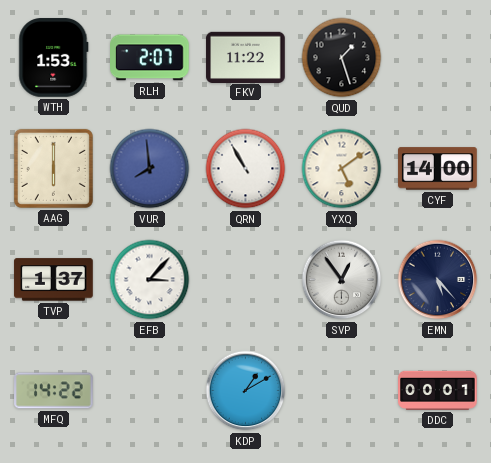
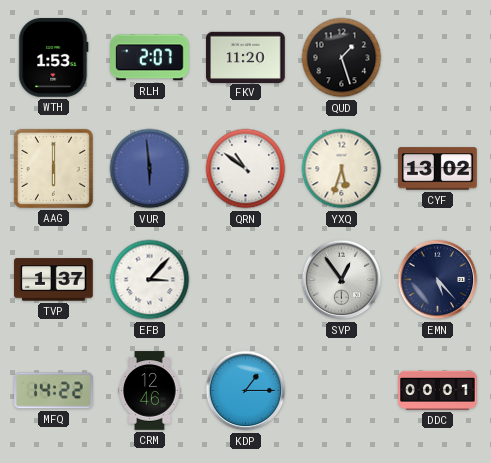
FKV: 11:22 -> 11:20
VUR: 7:59 -> 5:59
QRN: 10:55 -> 10:51
YXQ: 5:09 -> 5:33
CYF: 14:00 -> 13:02
CRM: none -> 12:46
KDP: 1:10 -> 1:15
